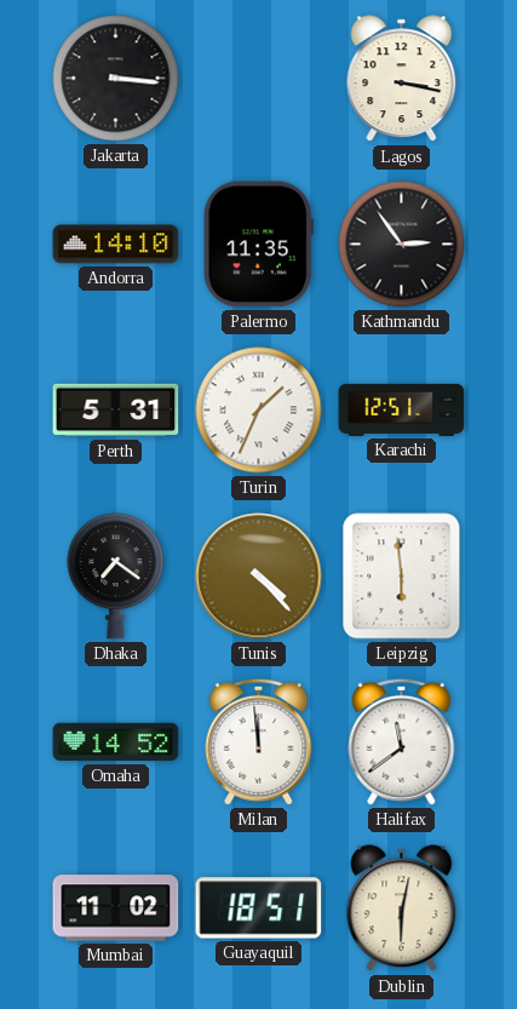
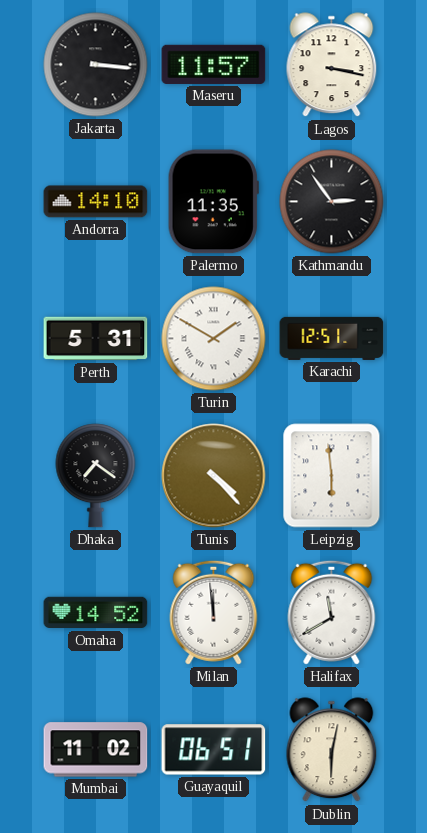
Maseru: none -> 11:57
Turin: 1:34 -> 1:50
Halifax: 11:39 -> 11:40
Guayaquil: 18:51 -> 06:51
